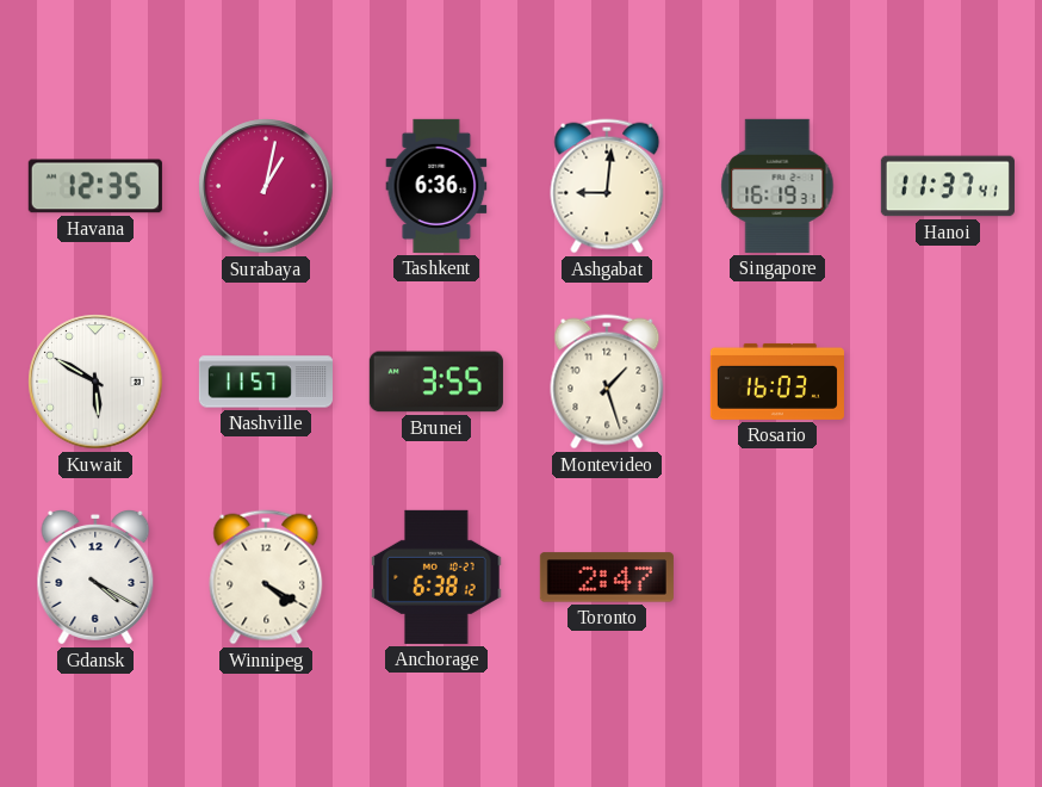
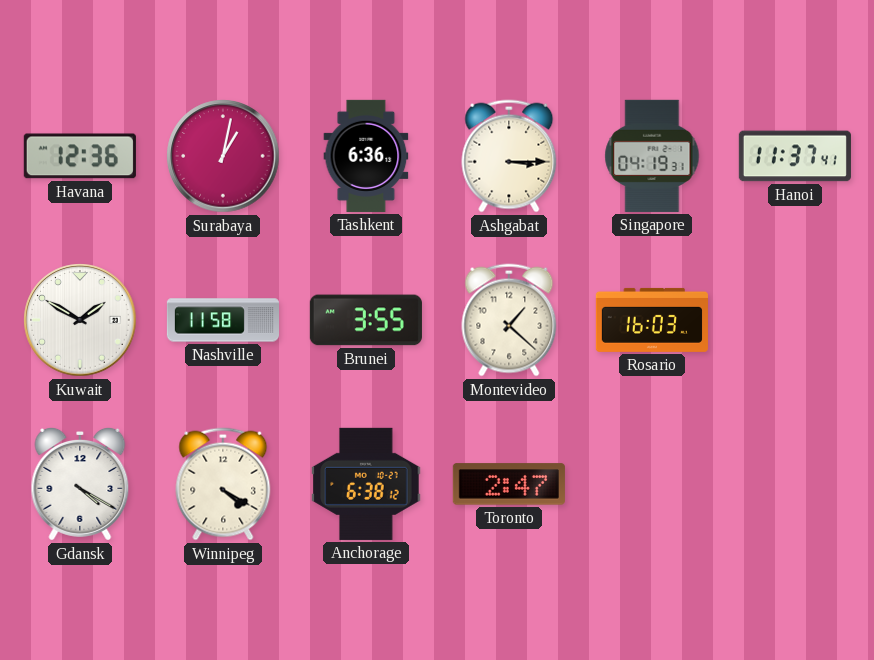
Havana: 12:35 -> 12:36
Ashgabat: 9:01 -> 3:15
Singapore: 16:19 -> 04:19
Kuwait: 5:50 -> 1:50
Nashville: 11:57 -> 11:58
Montevideo: 1:27 -> 1:22
